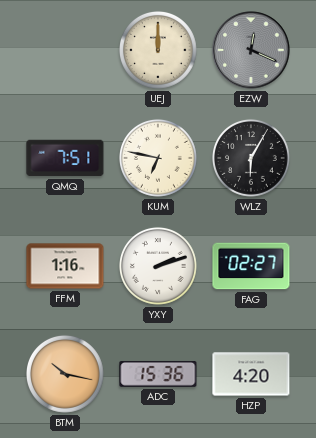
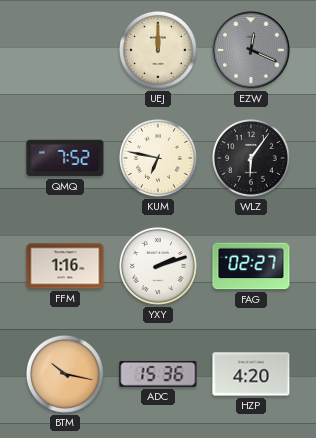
QMQ: 7:51 -> 7:52
WLZ: 6:05 -> 6:06
